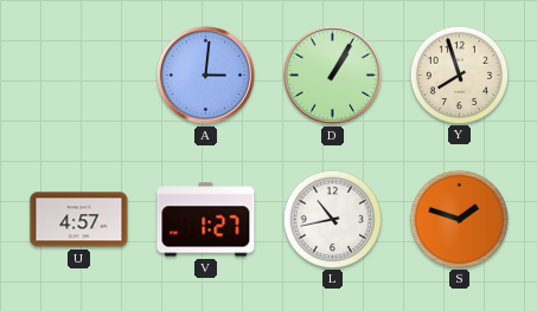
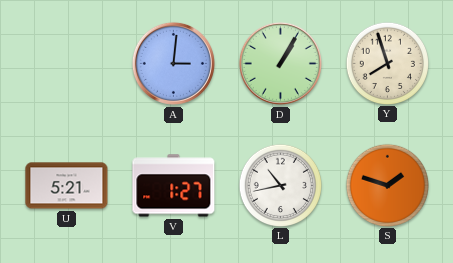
U: 4:57 -> 5:21
